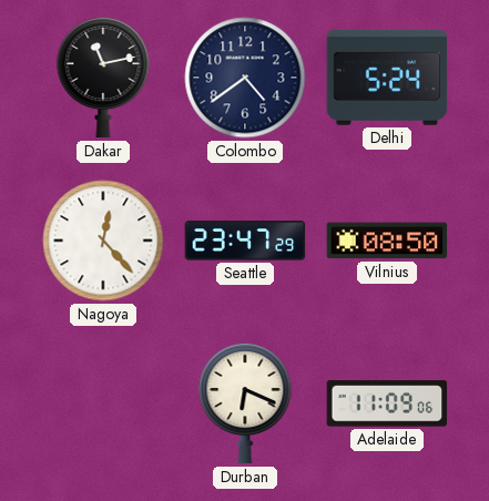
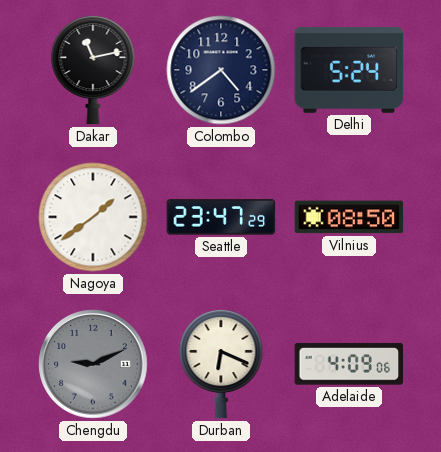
Nagoya: 12:23 -> 1:39
Chengdu: none -> 9:11
Adelaide: 11:09 -> 4:09
